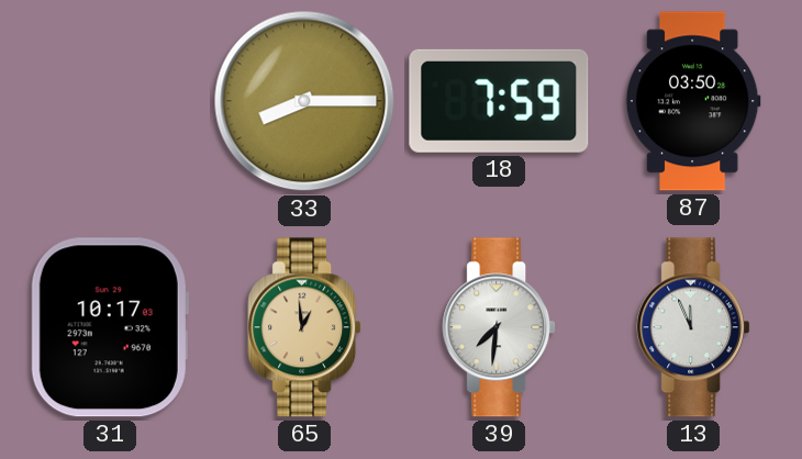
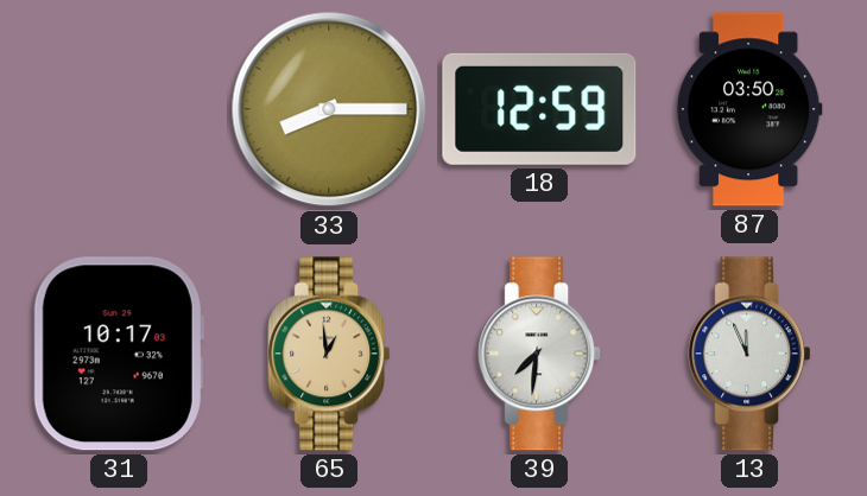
18: 7:59 -> 12:59
